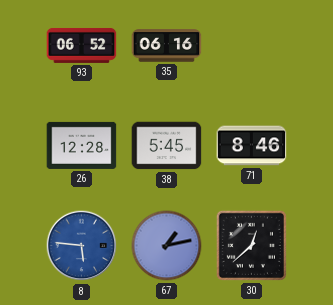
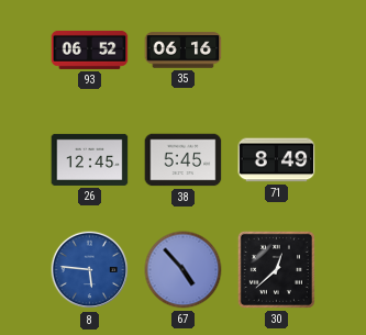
26: 12:28 -> 12:45
71: 8:46 -> 8:49
67: 1:13 -> 4:53
